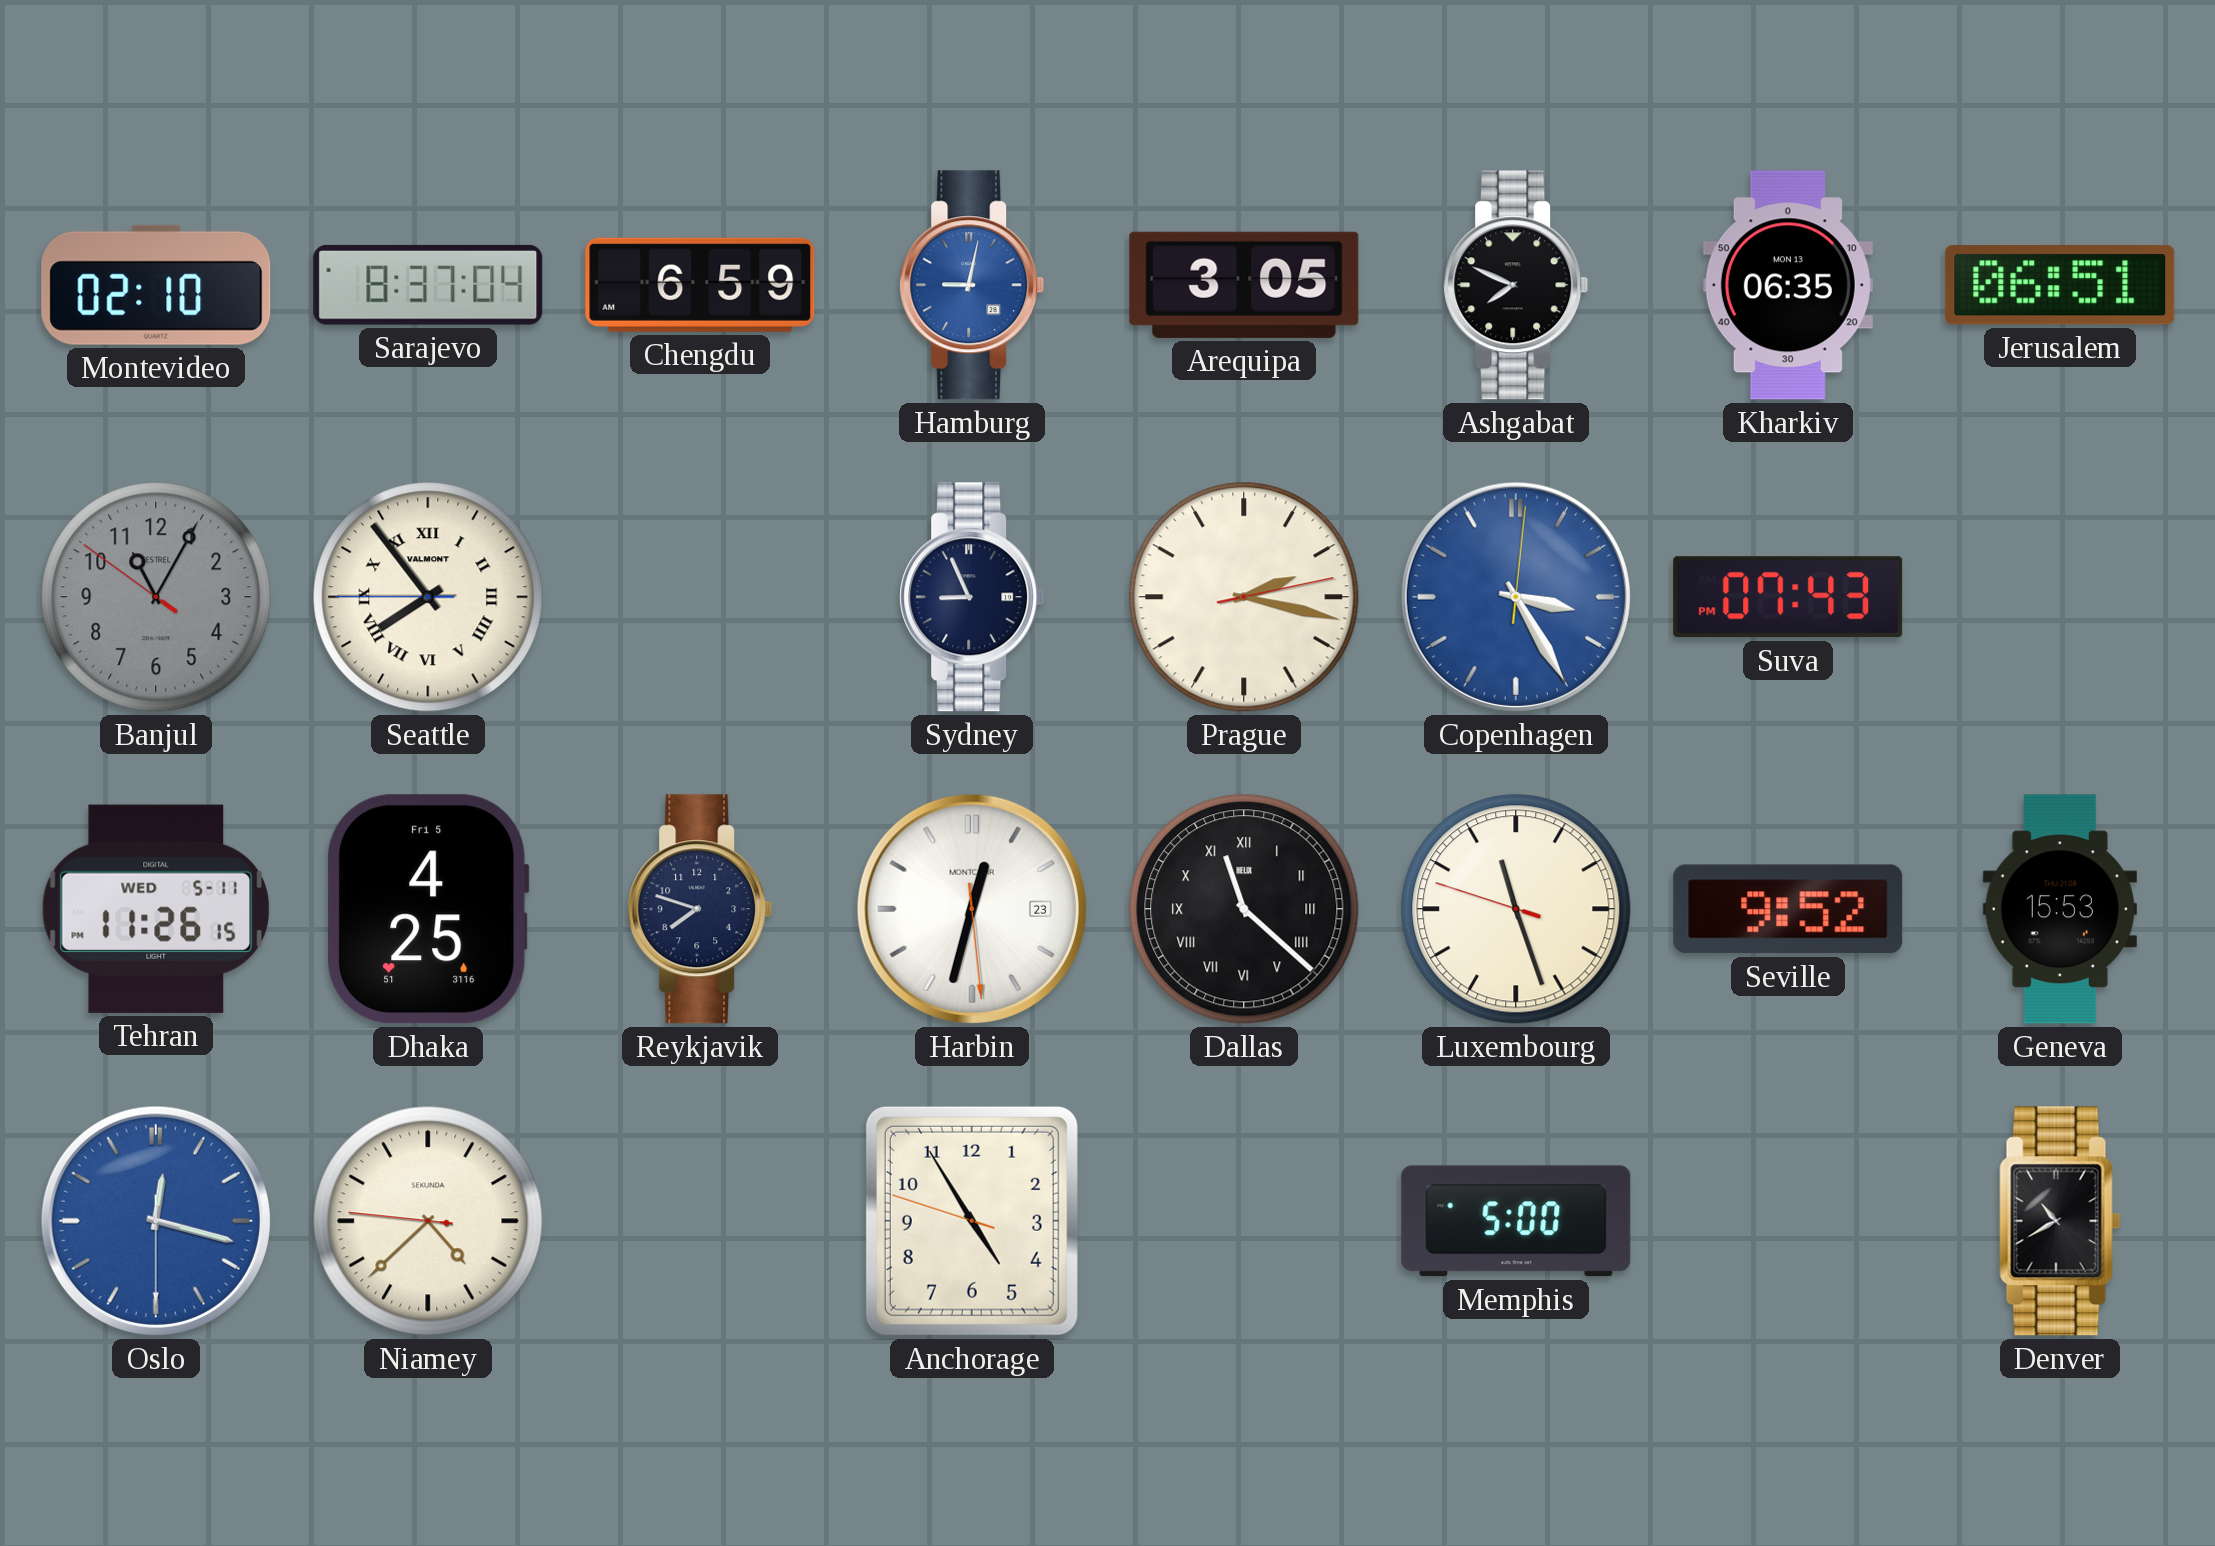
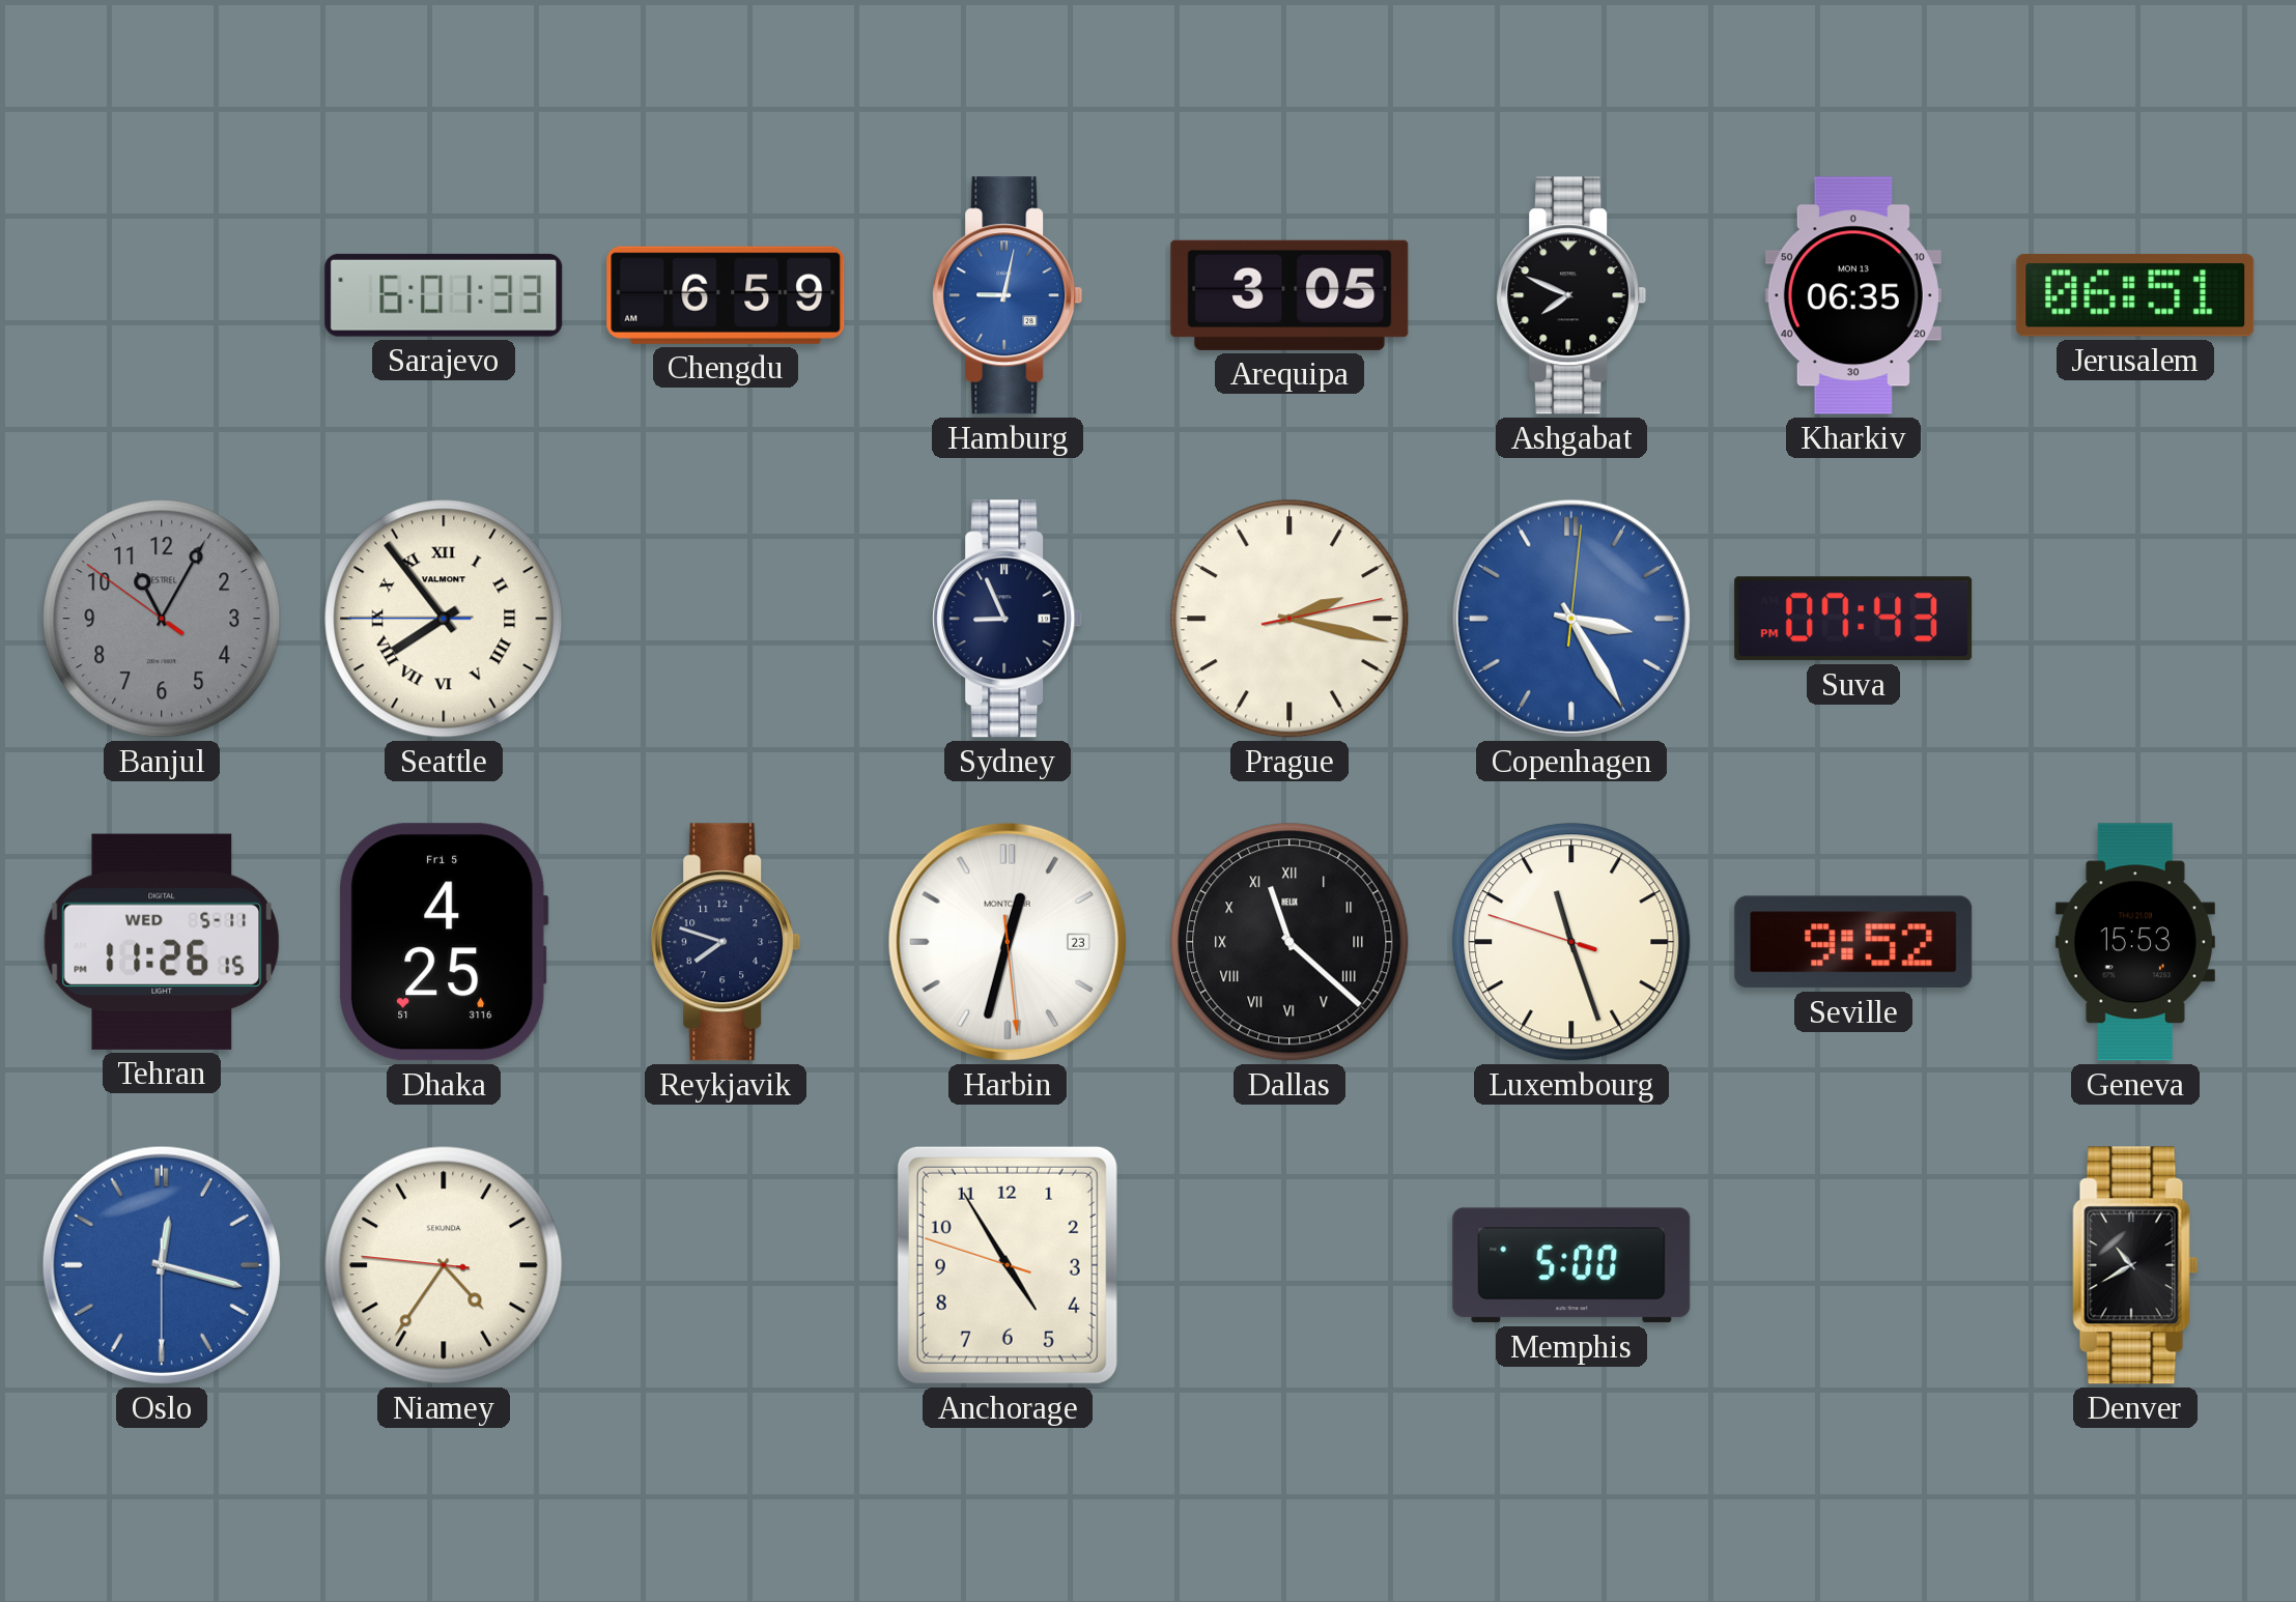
Montevideo: 02:10 -> none
Sarajevo: 8:37 -> 6:01
Niamey: 4:37 -> 4:35
